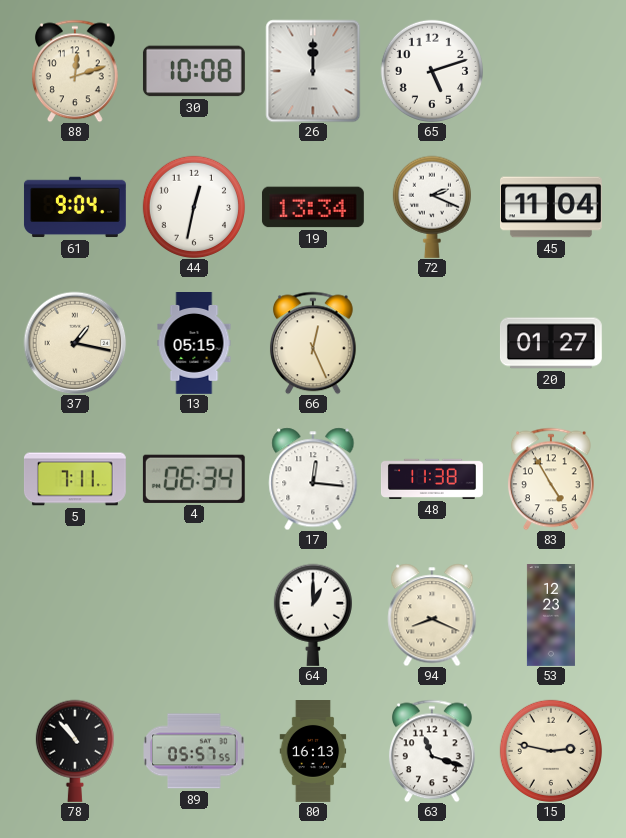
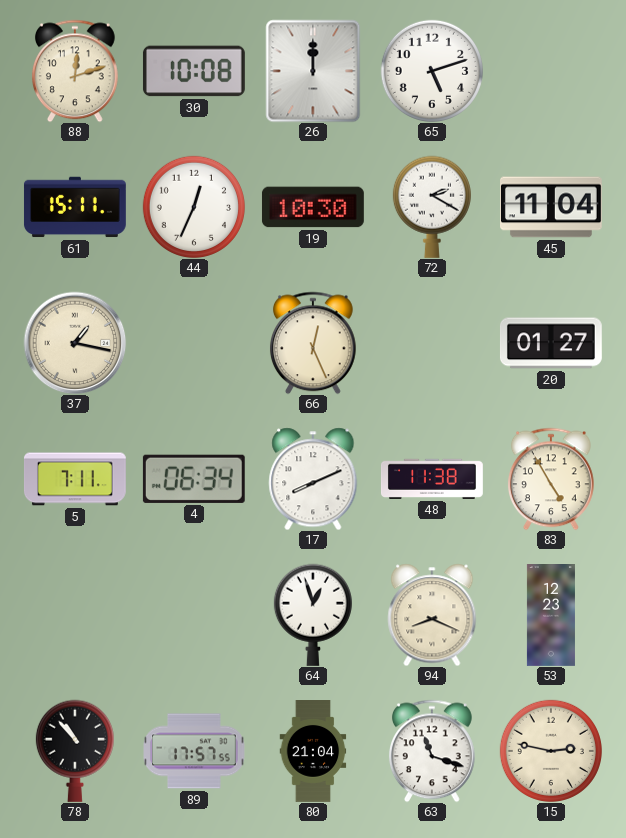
61: 9:04 -> 15:11
44: 12:32 -> 12:34
19: 13:34 -> 10:30
72: 2:19 -> 2:20
13: 05:15 -> none
17: 12:16 -> 8:11
64: 1:00 -> 12:57
89: 05:57 -> 17:57
80: 16:13 -> 21:04
